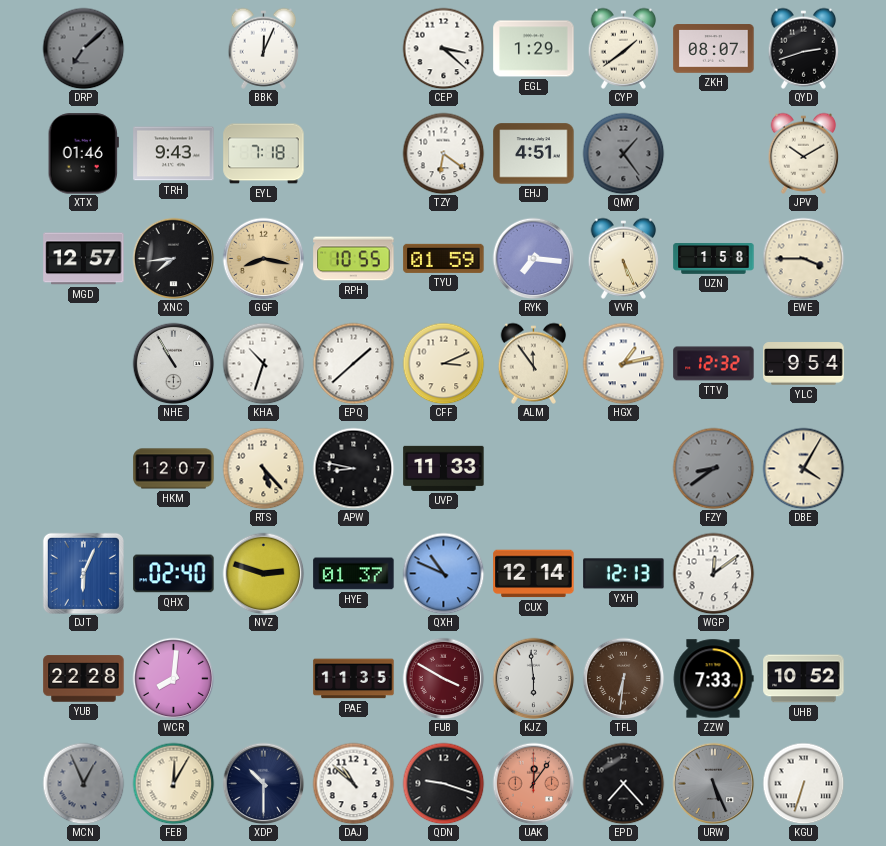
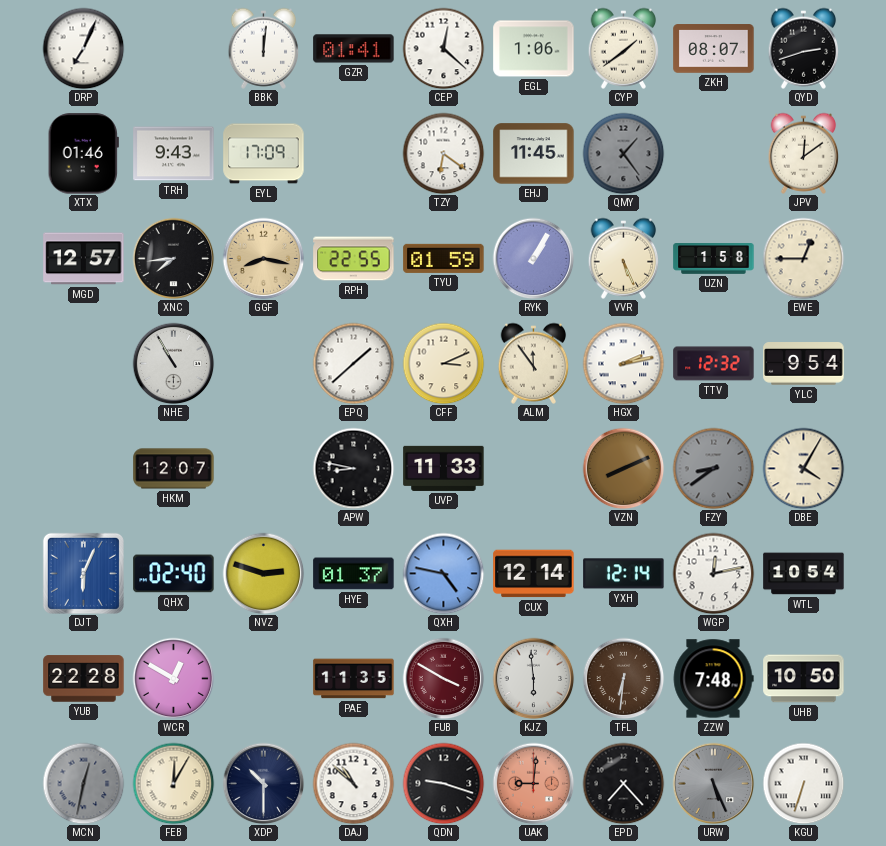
DRP: 7:08 -> 7:04
DRP dial: grey -> white
BBK: 12:04 -> 12:01
GZR: none -> 01:41
CEP: 3:22 -> 12:22
EGL: 1:29 -> 1:06
EYL: 7:18 -> 17:09
EHJ: 4:51 -> 11:45
JPV: 10:10 -> 12:09
RPH: 10:55 -> 22:55
RYK: 7:16 -> 1:05
EWE: 3:45 -> 12:45
KHA: 10:33 -> none
HGX: 1:13 -> 2:13
RTS: 5:23 -> none
VZN: none -> 8:11
QXH: 10:49 -> 4:47
YXH: 12:13 -> 12:14
WGP: 12:09 -> 12:13
WTL: none -> 10:54
WCR: 8:01 -> 12:50
ZZW: 7:33 -> 7:48
UHB: 10:52 -> 10:50
MCN: 12:56 -> 12:32
UAK: 12:06 -> 9:01
